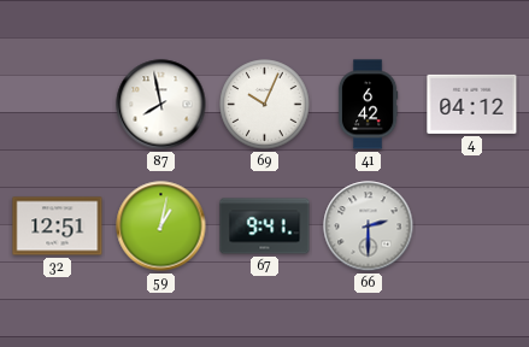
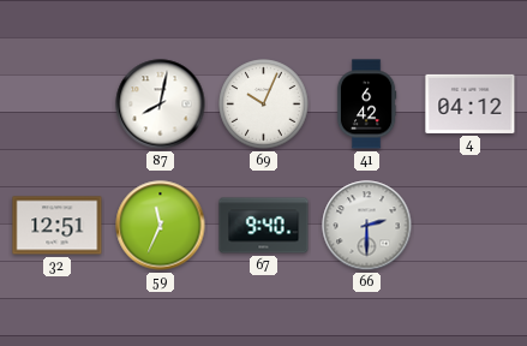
87: 7:58 -> 8:02
59: 1:02 -> 11:34
67: 9:41 -> 9:40
